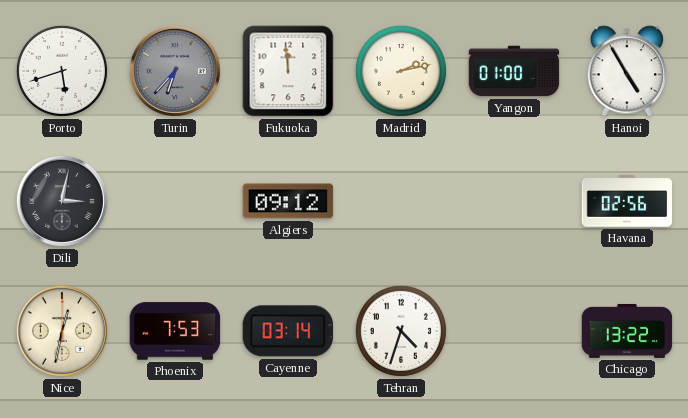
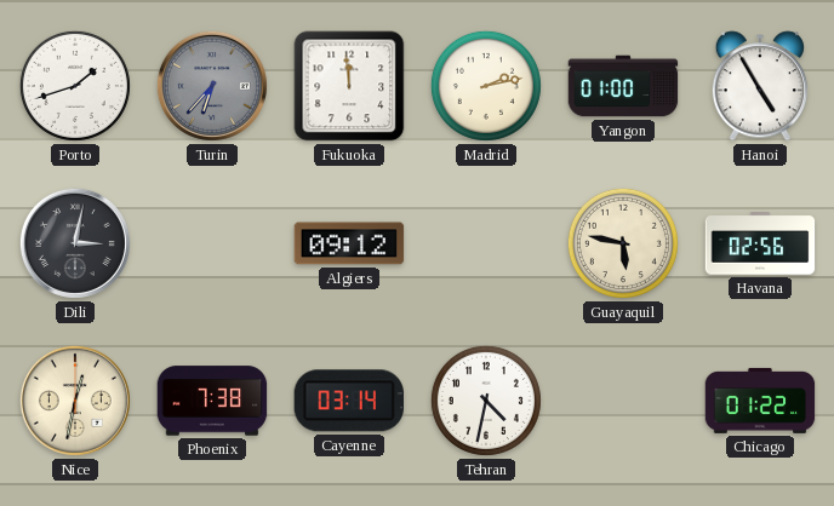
Porto: 5:42 -> 1:42
Guayaquil: none -> 5:47
Phoenix: 7:53 -> 7:38
Tehran: 4:33 -> 4:32
Chicago: 13:22 -> 01:22
